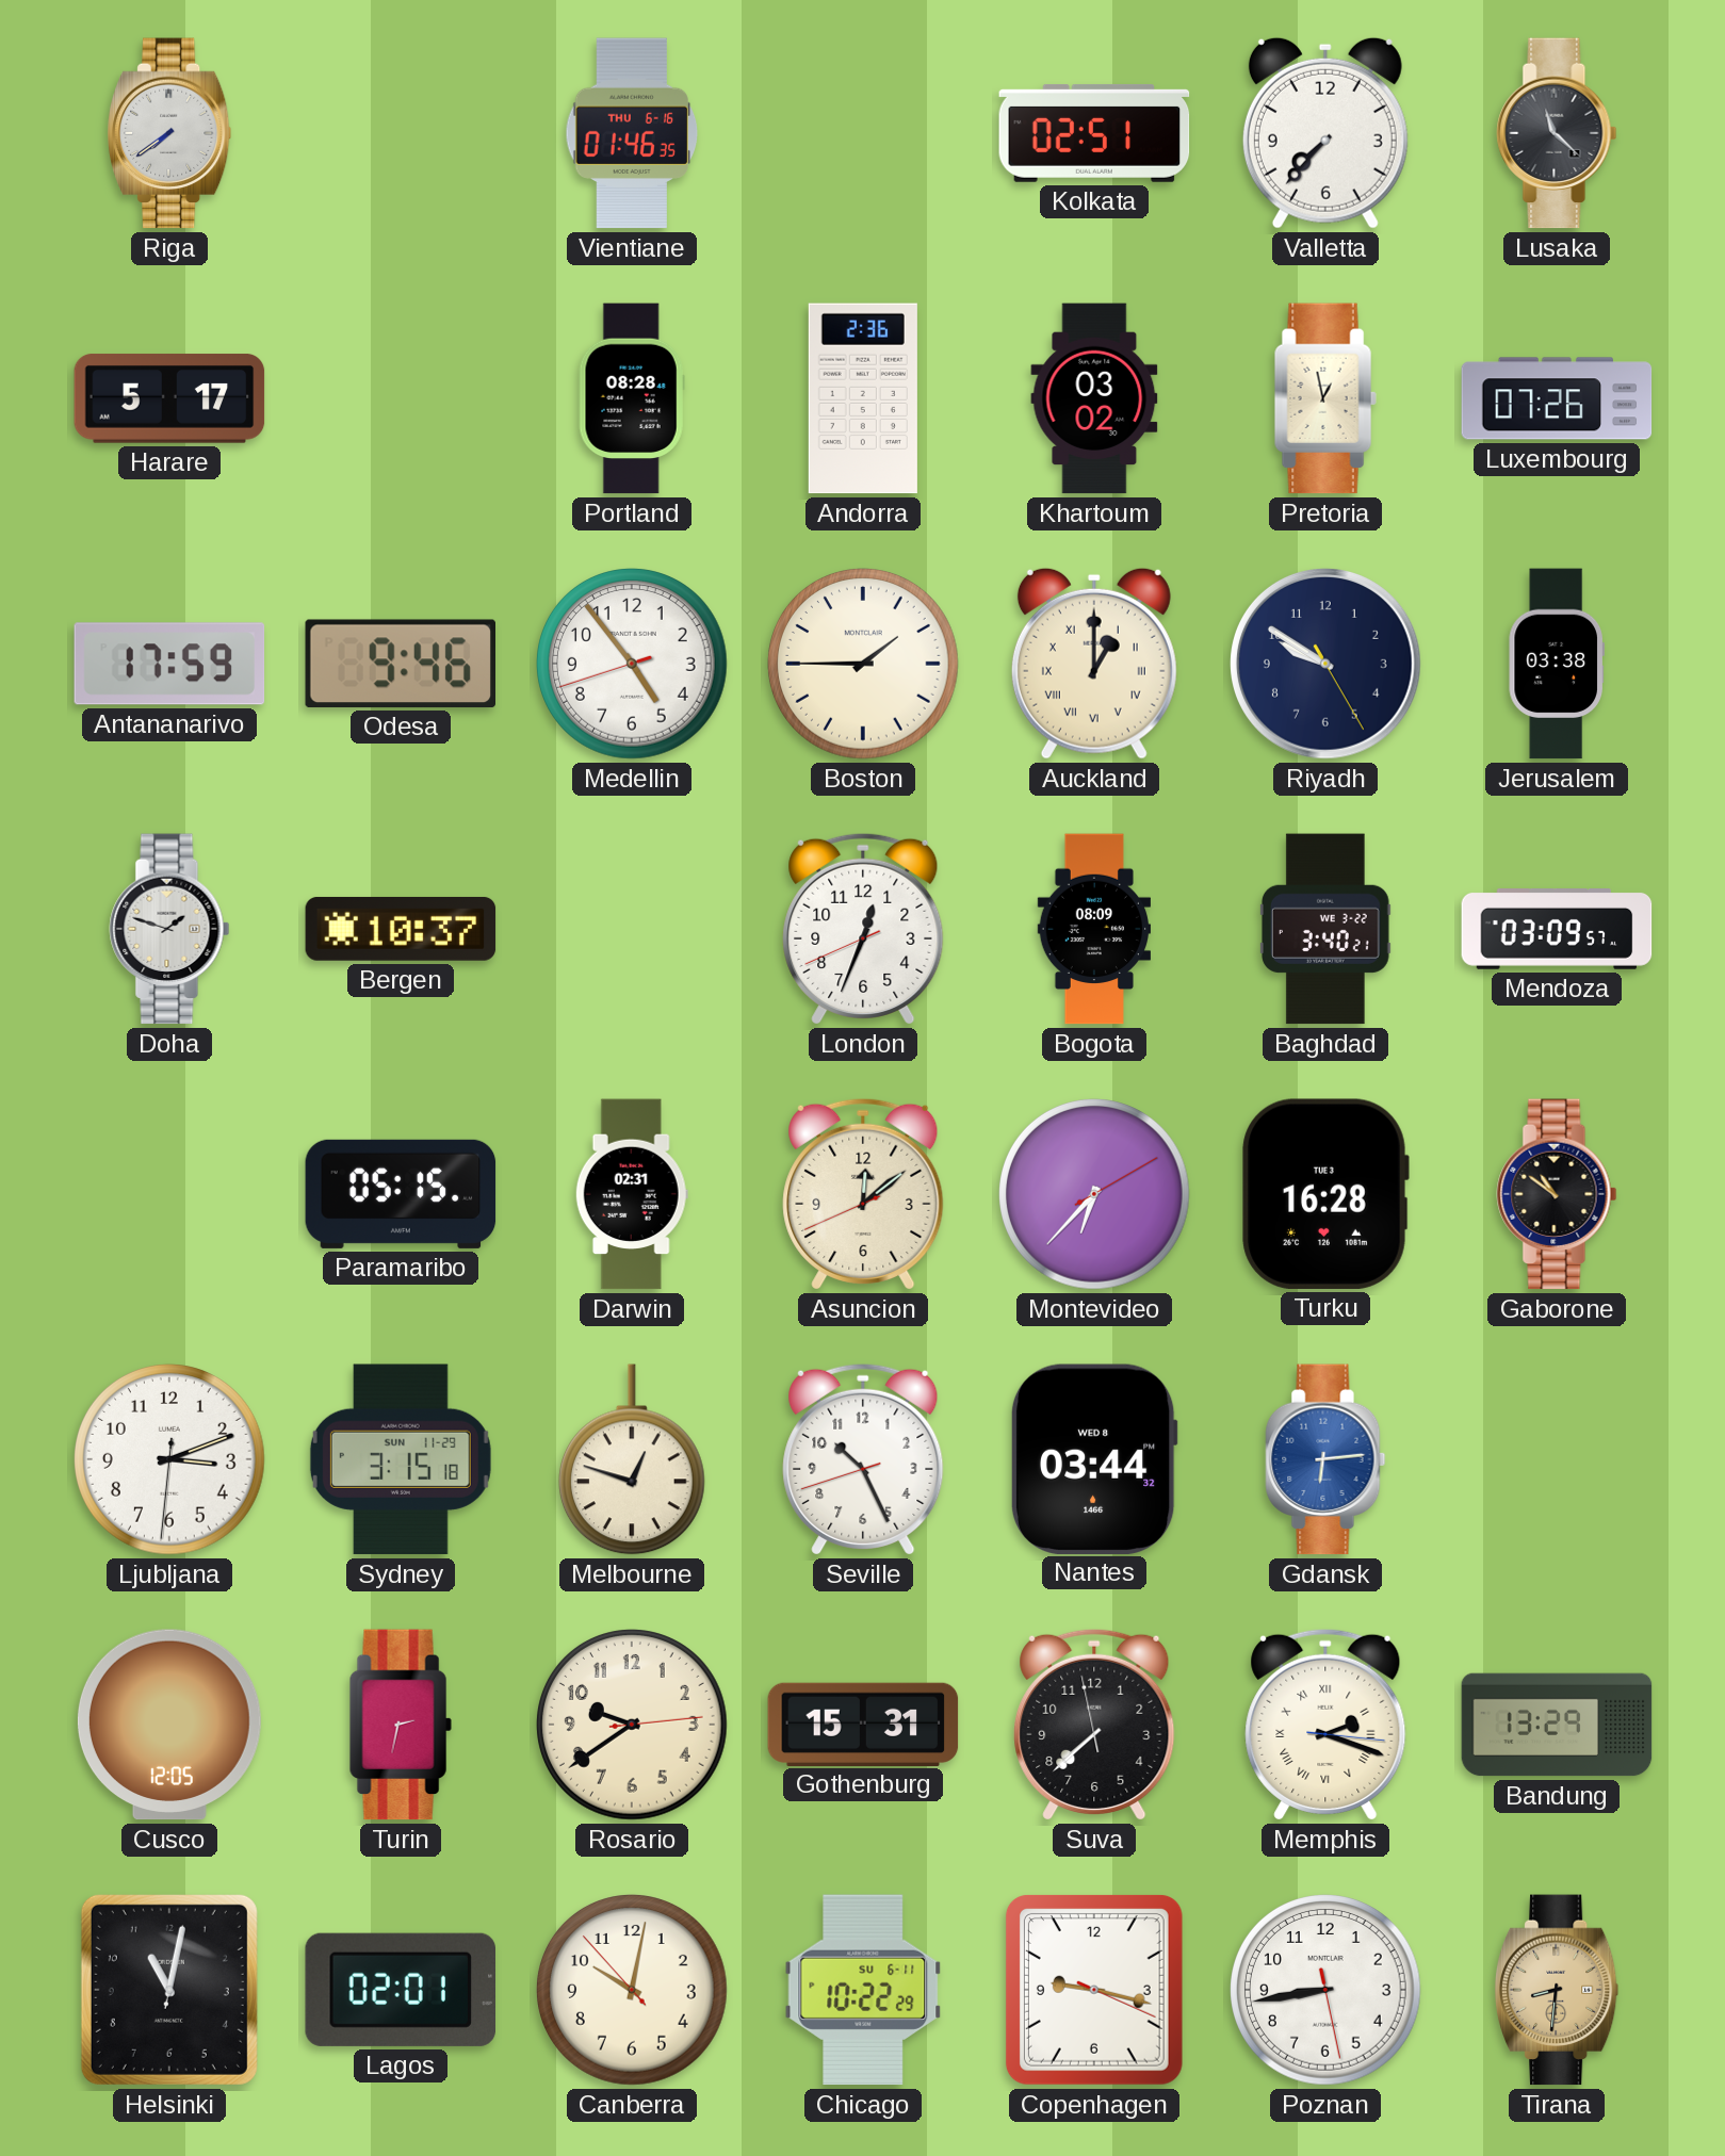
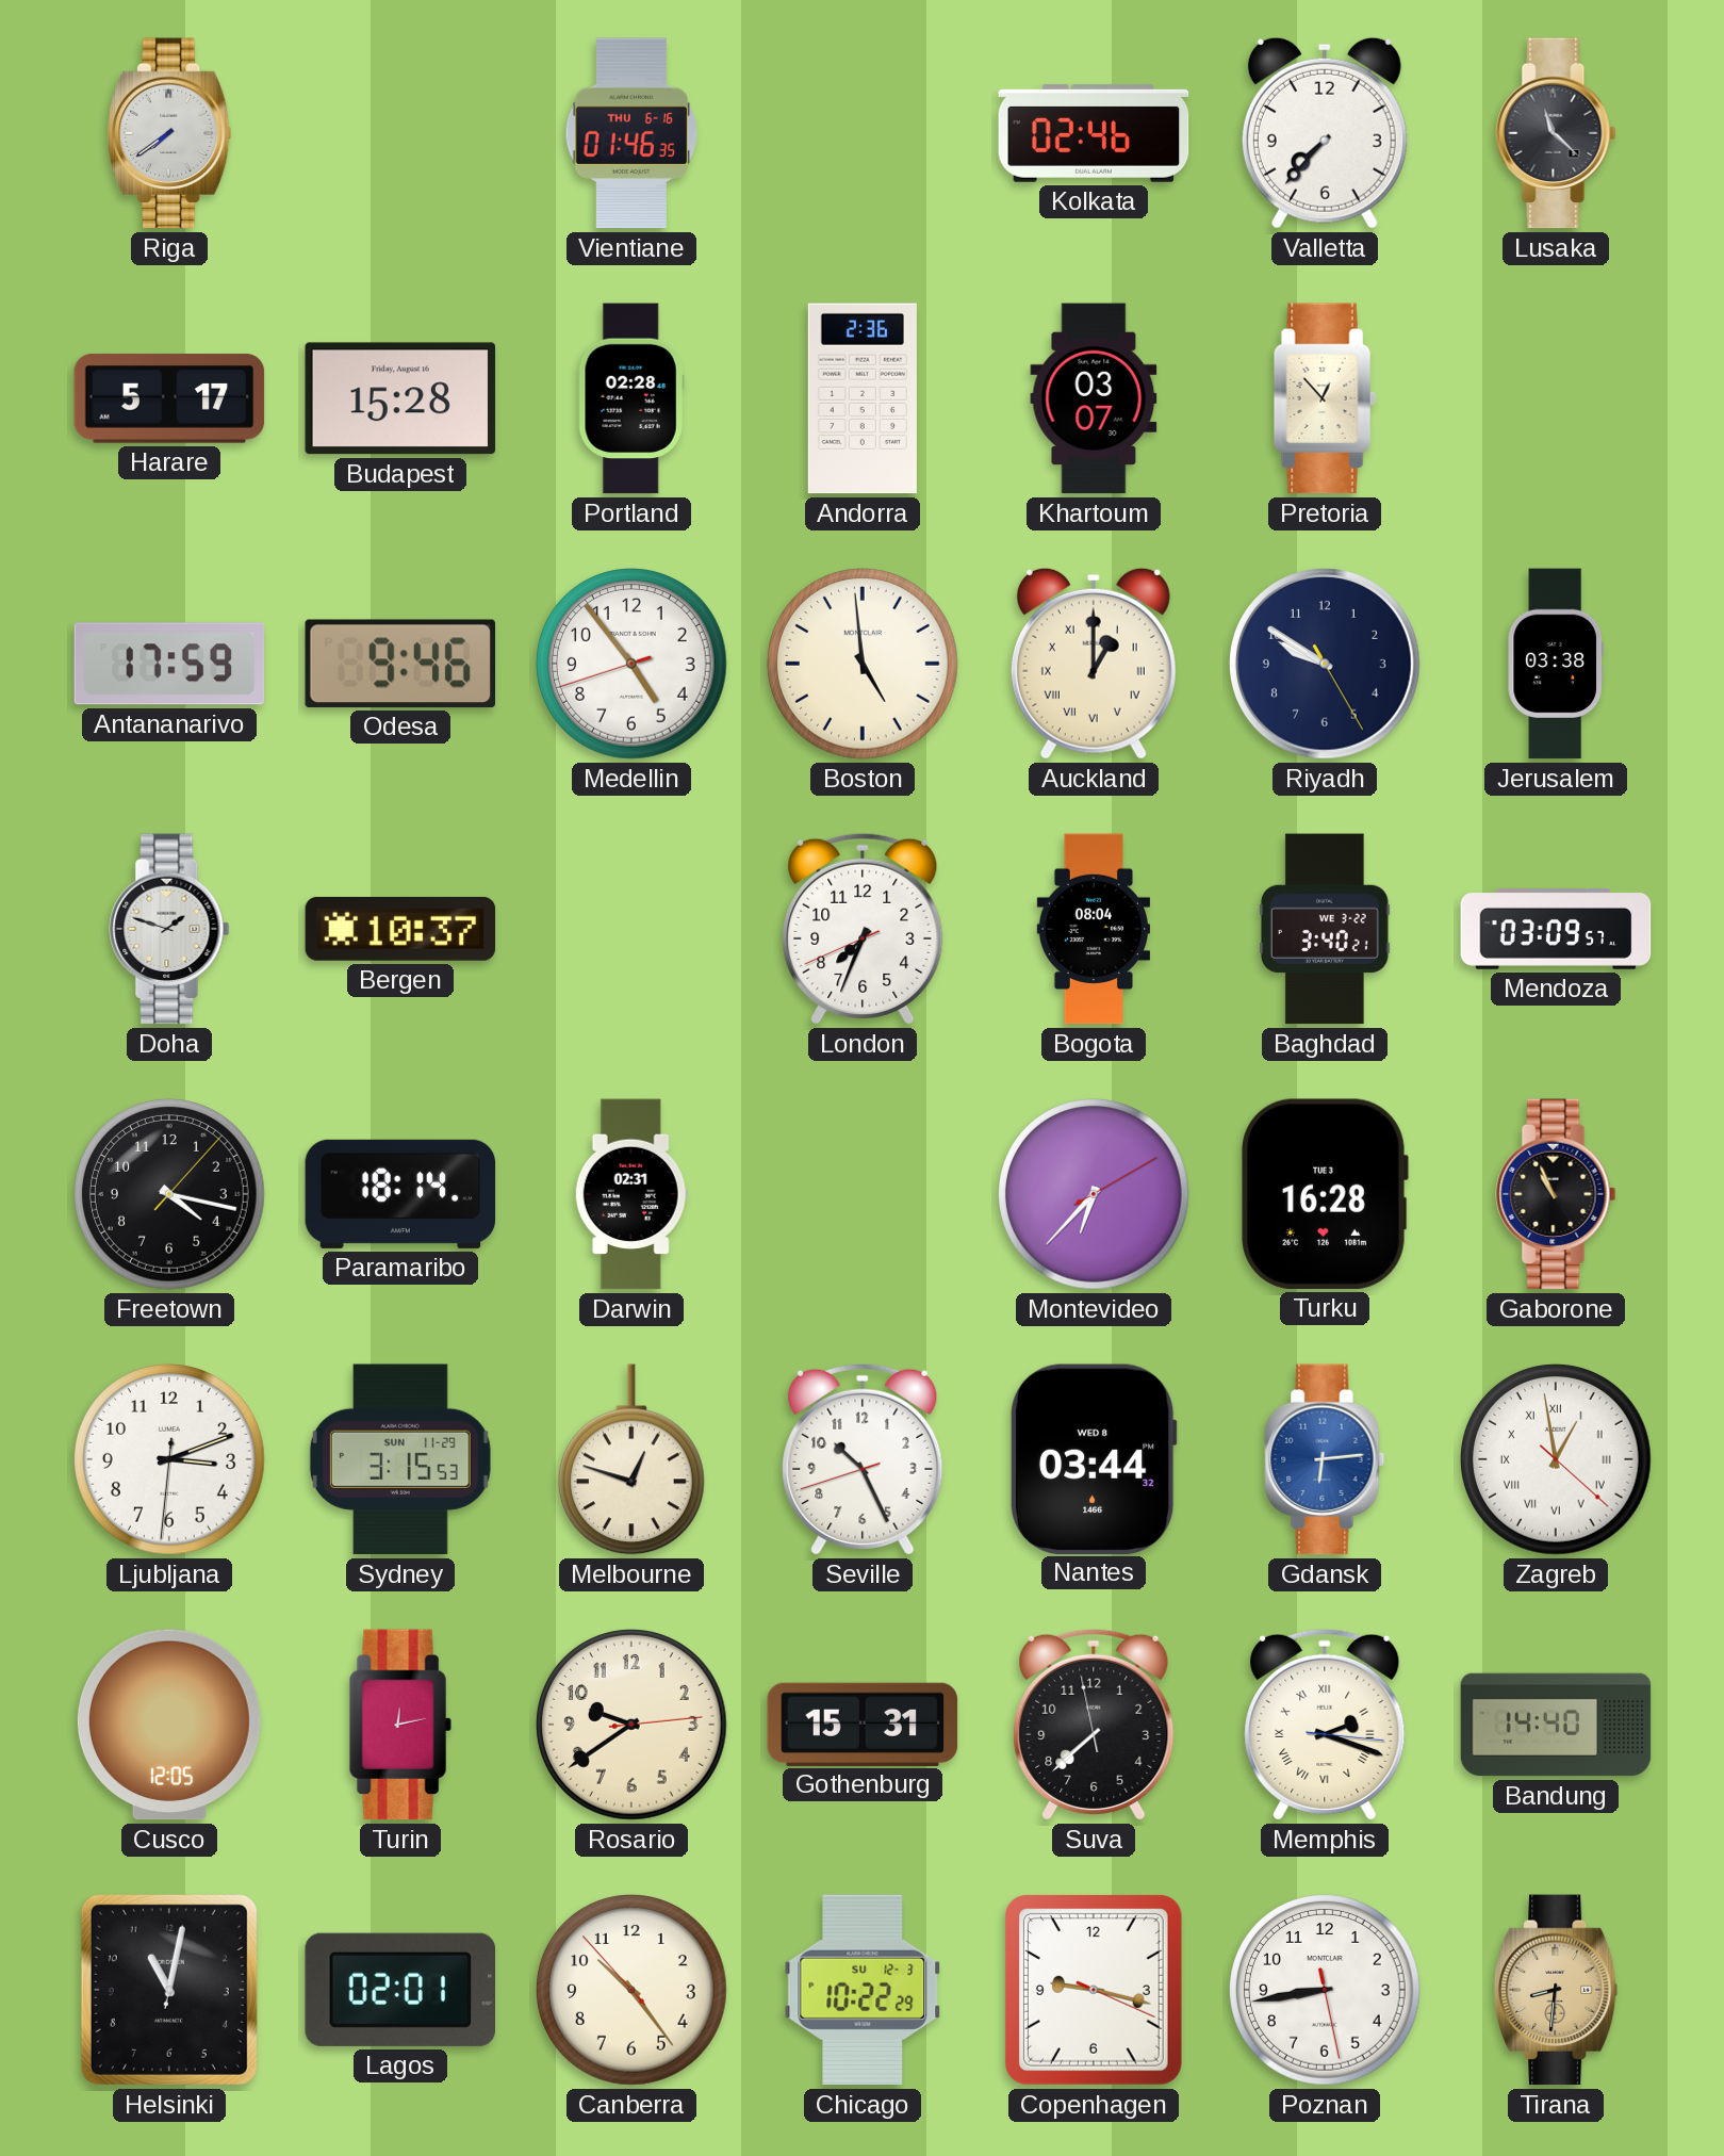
Kolkata: 02:51 -> 02:46
Budapest: none -> 15:28
Portland: 08:28 -> 02:28
Khartoum: 03:02 -> 03:07
Pretoria: 12:58 -> 12:53
Luxembourg: 07:26 -> none
Boston: 1:45 -> 4:59
London: 12:33 -> 7:33
Bogota: 08:09 -> 08:04
Freetown: none -> 4:17
Paramaribo: 05:15 -> 18:14
Asuncion: 12:08 -> none
Gaborone: 10:51 -> 10:56
Sydney: 3:15:18 -> 3:15:53
Zagreb: none -> 12:58
Turin: 2:32 -> 12:13
Bandung: 13:29 -> 14:40
Canberra: 10:01 -> 10:23
Chicago date: SU 6-11 -> SU 12-3
